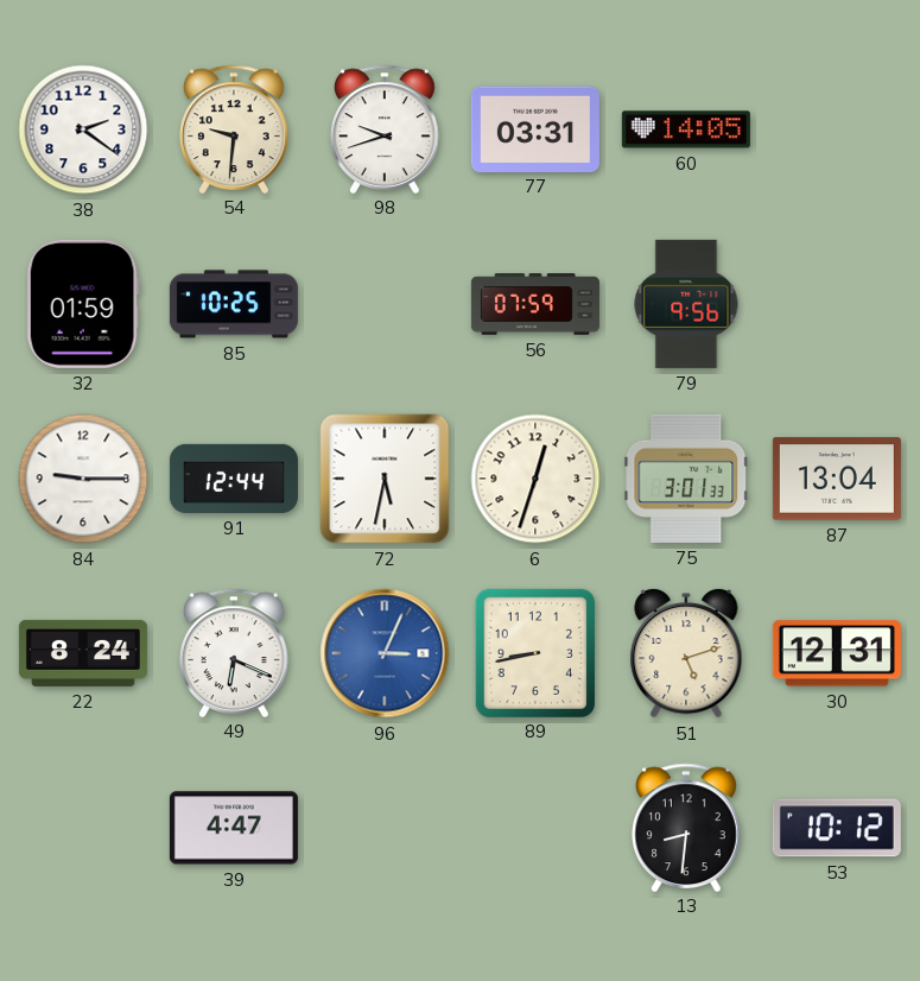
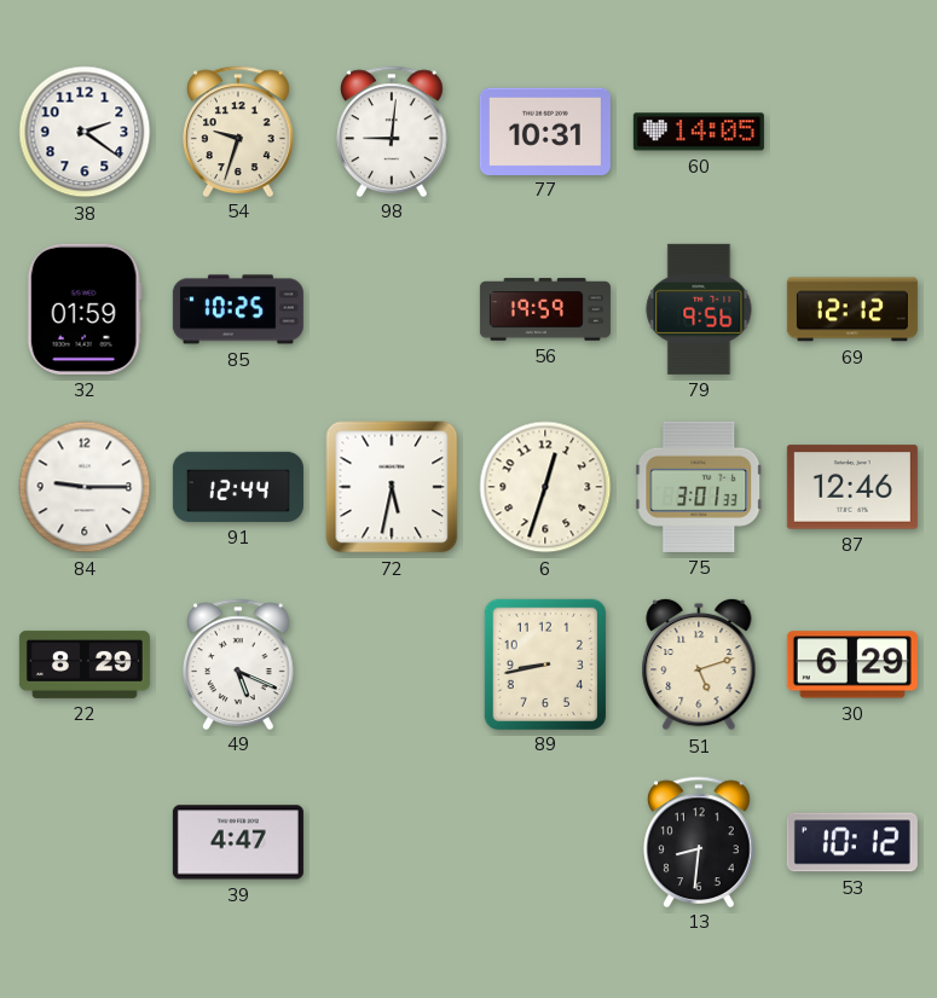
54: 9:31 -> 9:33
98: 9:42 -> 9:01
77: 03:31 -> 10:31
56: 07:59 -> 19:59
69: none -> 12:12
87: 13:04 -> 12:46
22: 8:24 -> 8:29
49: 6:19 -> 5:19
96: 3:04 -> none
30: 12:31 -> 6:29
